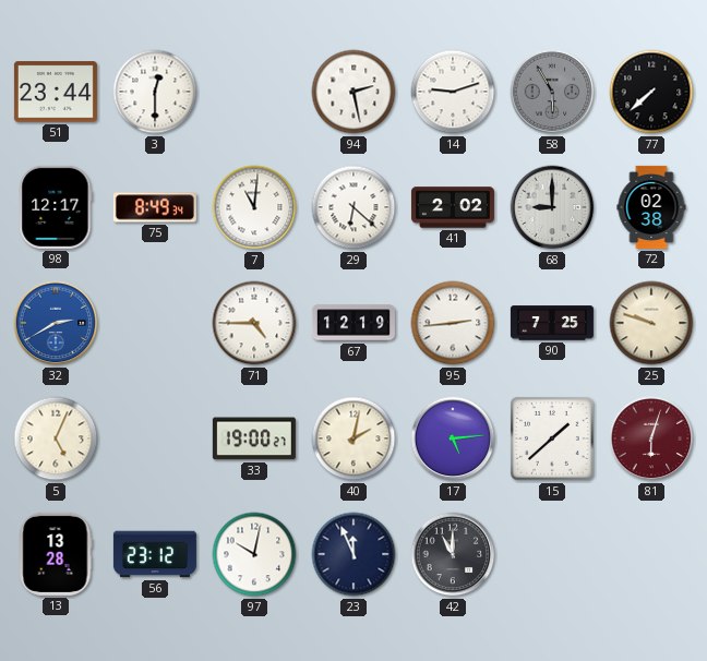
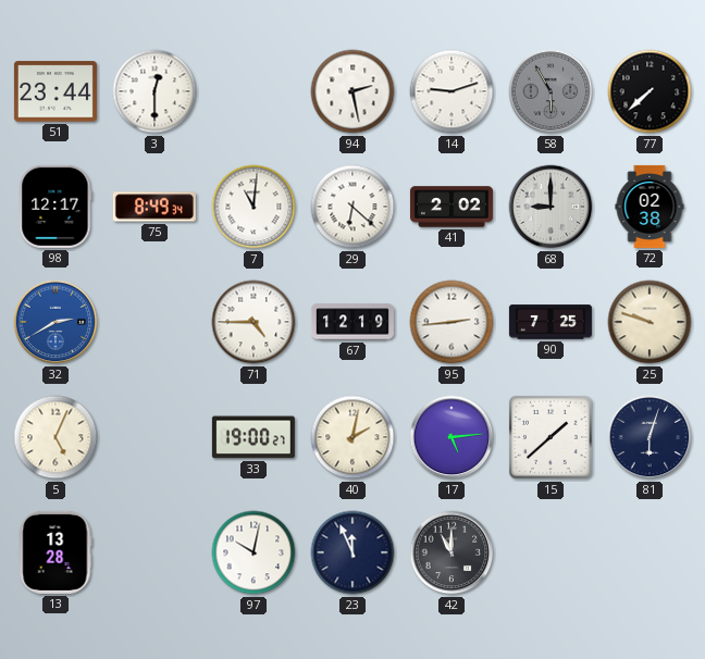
81 dial: burgundy -> navy
56: 23:12 -> none
